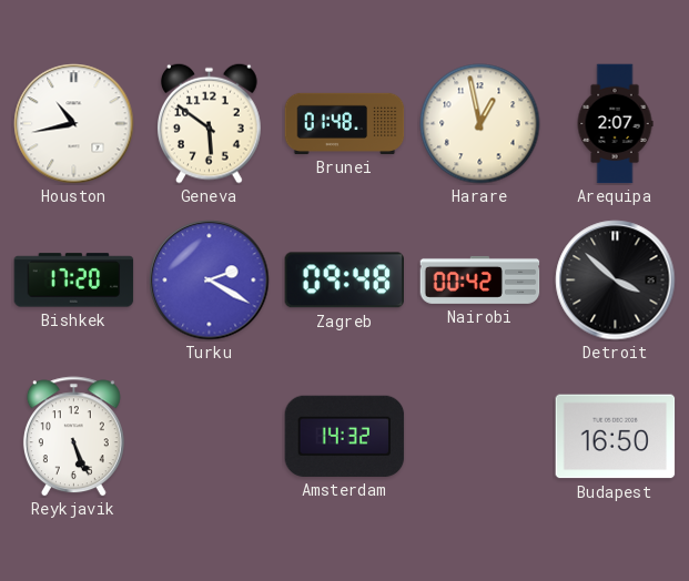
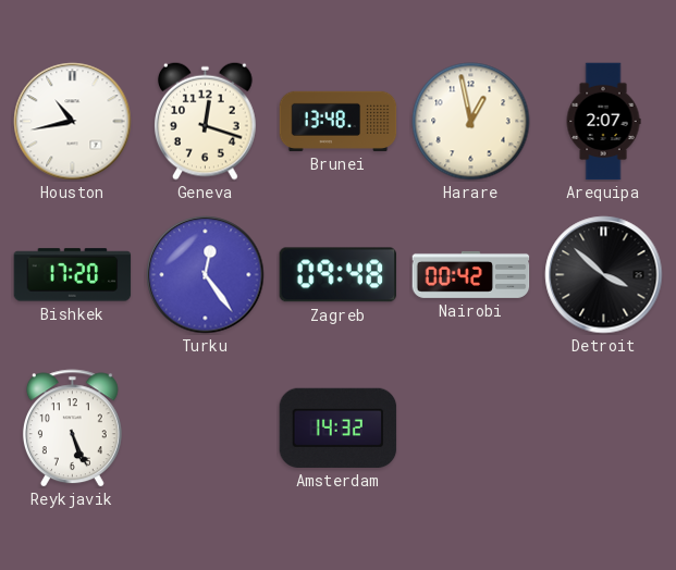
Geneva: 5:51 -> 12:18
Brunei: 01:48 -> 13:48
Turku: 2:20 -> 12:24
Budapest: 16:50 -> none
